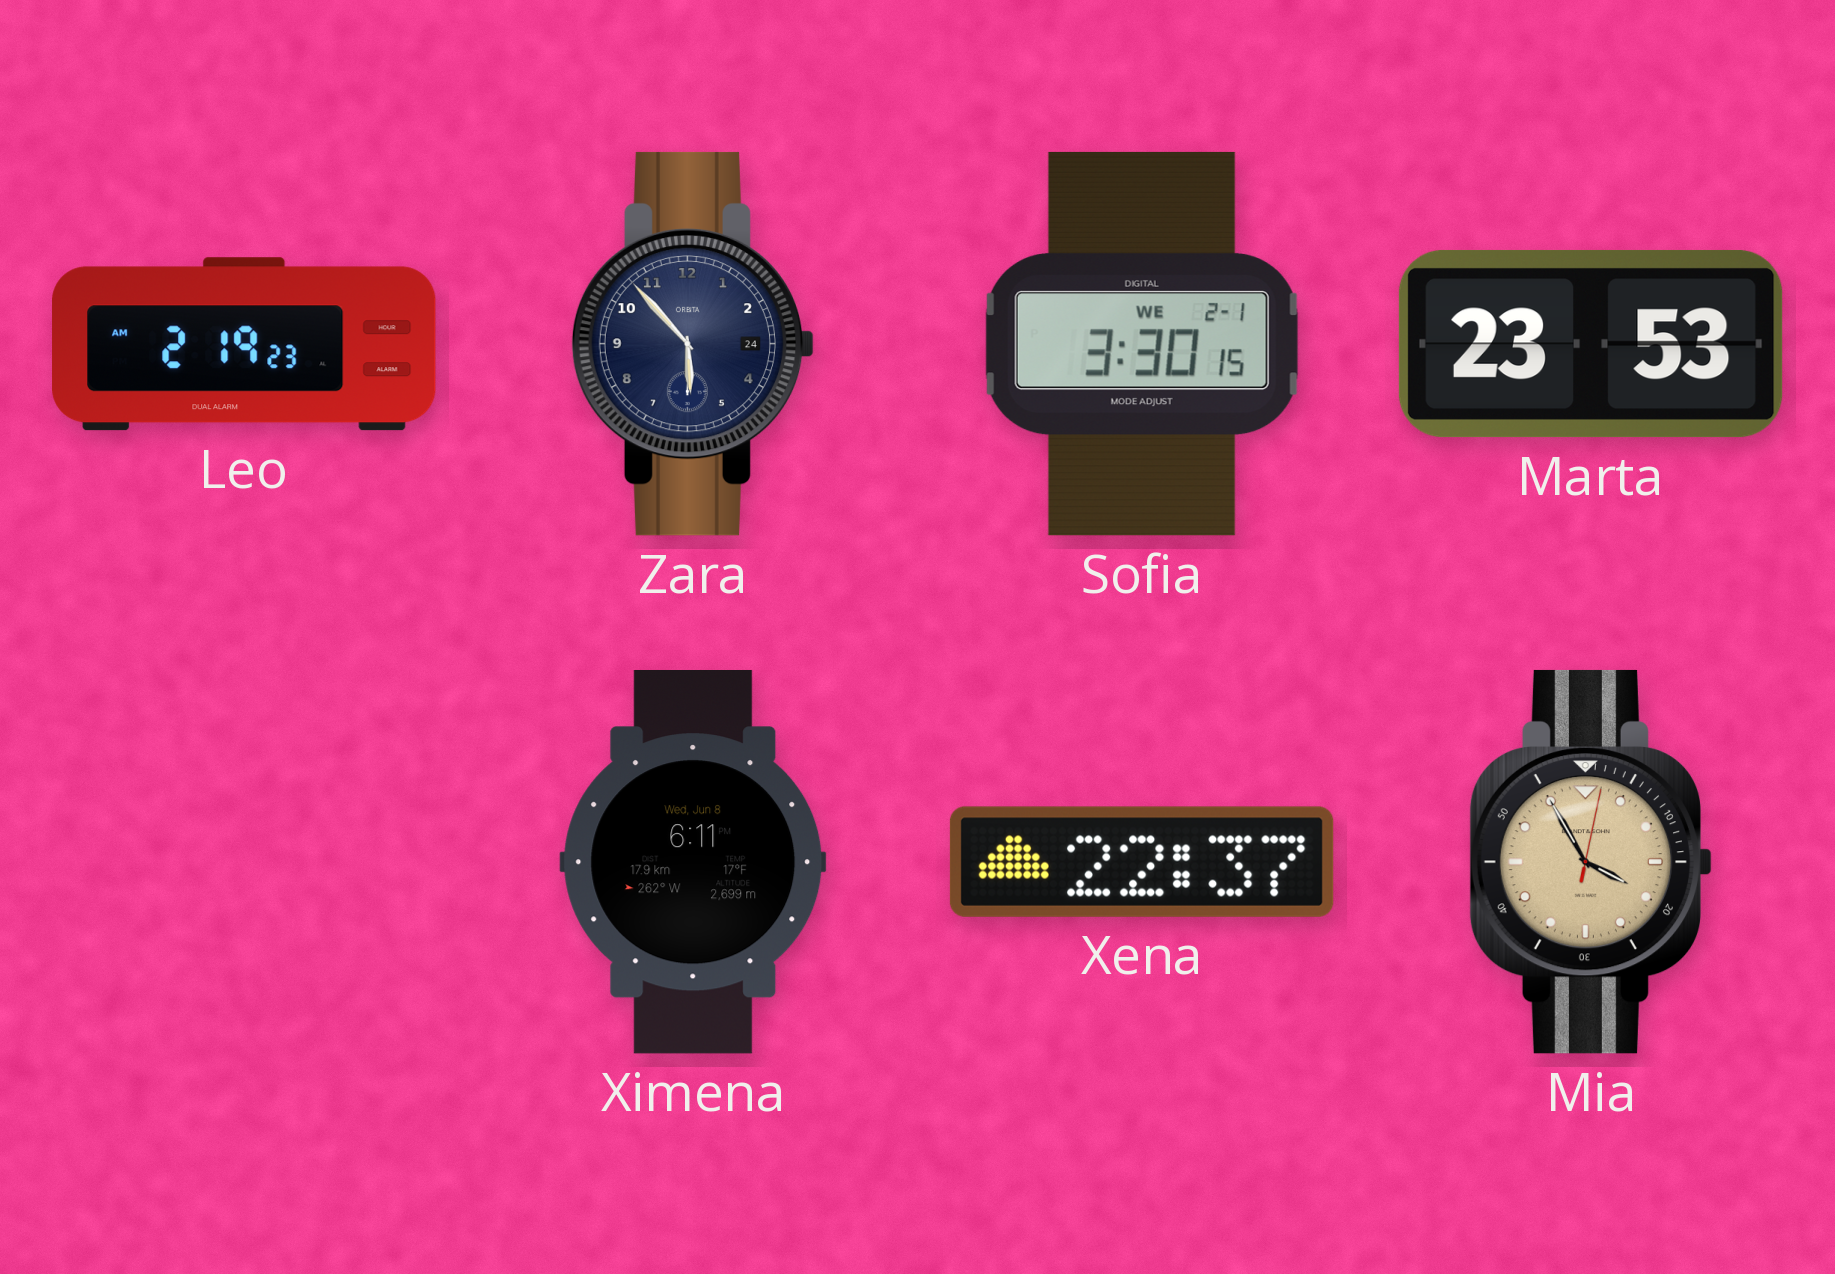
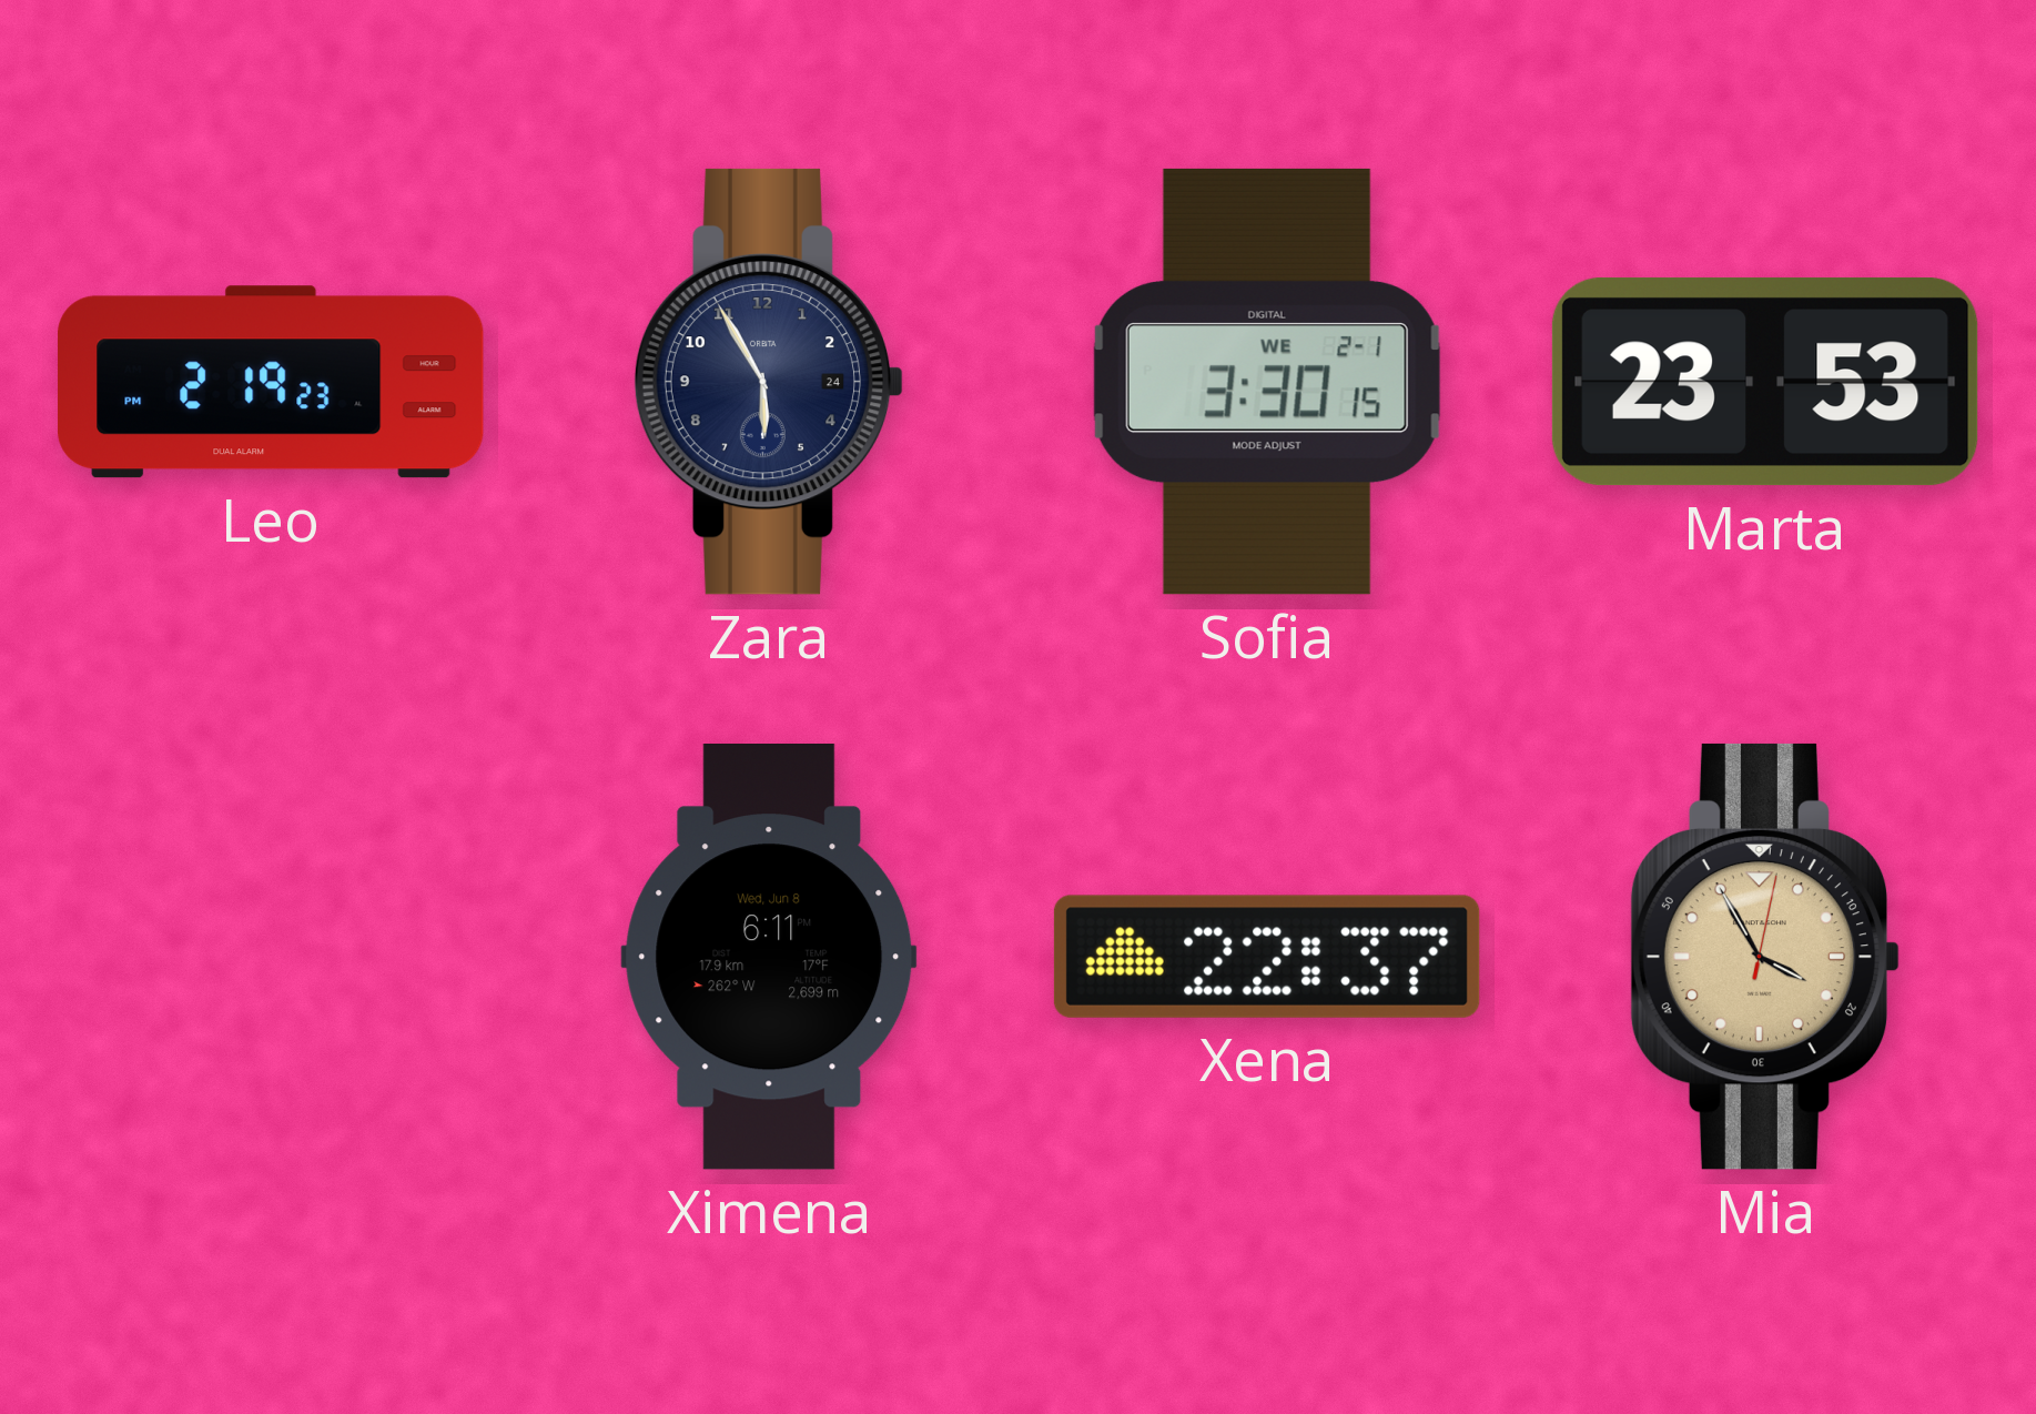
Leo: 2:19:23 AM -> 2:19:23 PM
Zara: 5:53 -> 5:55
